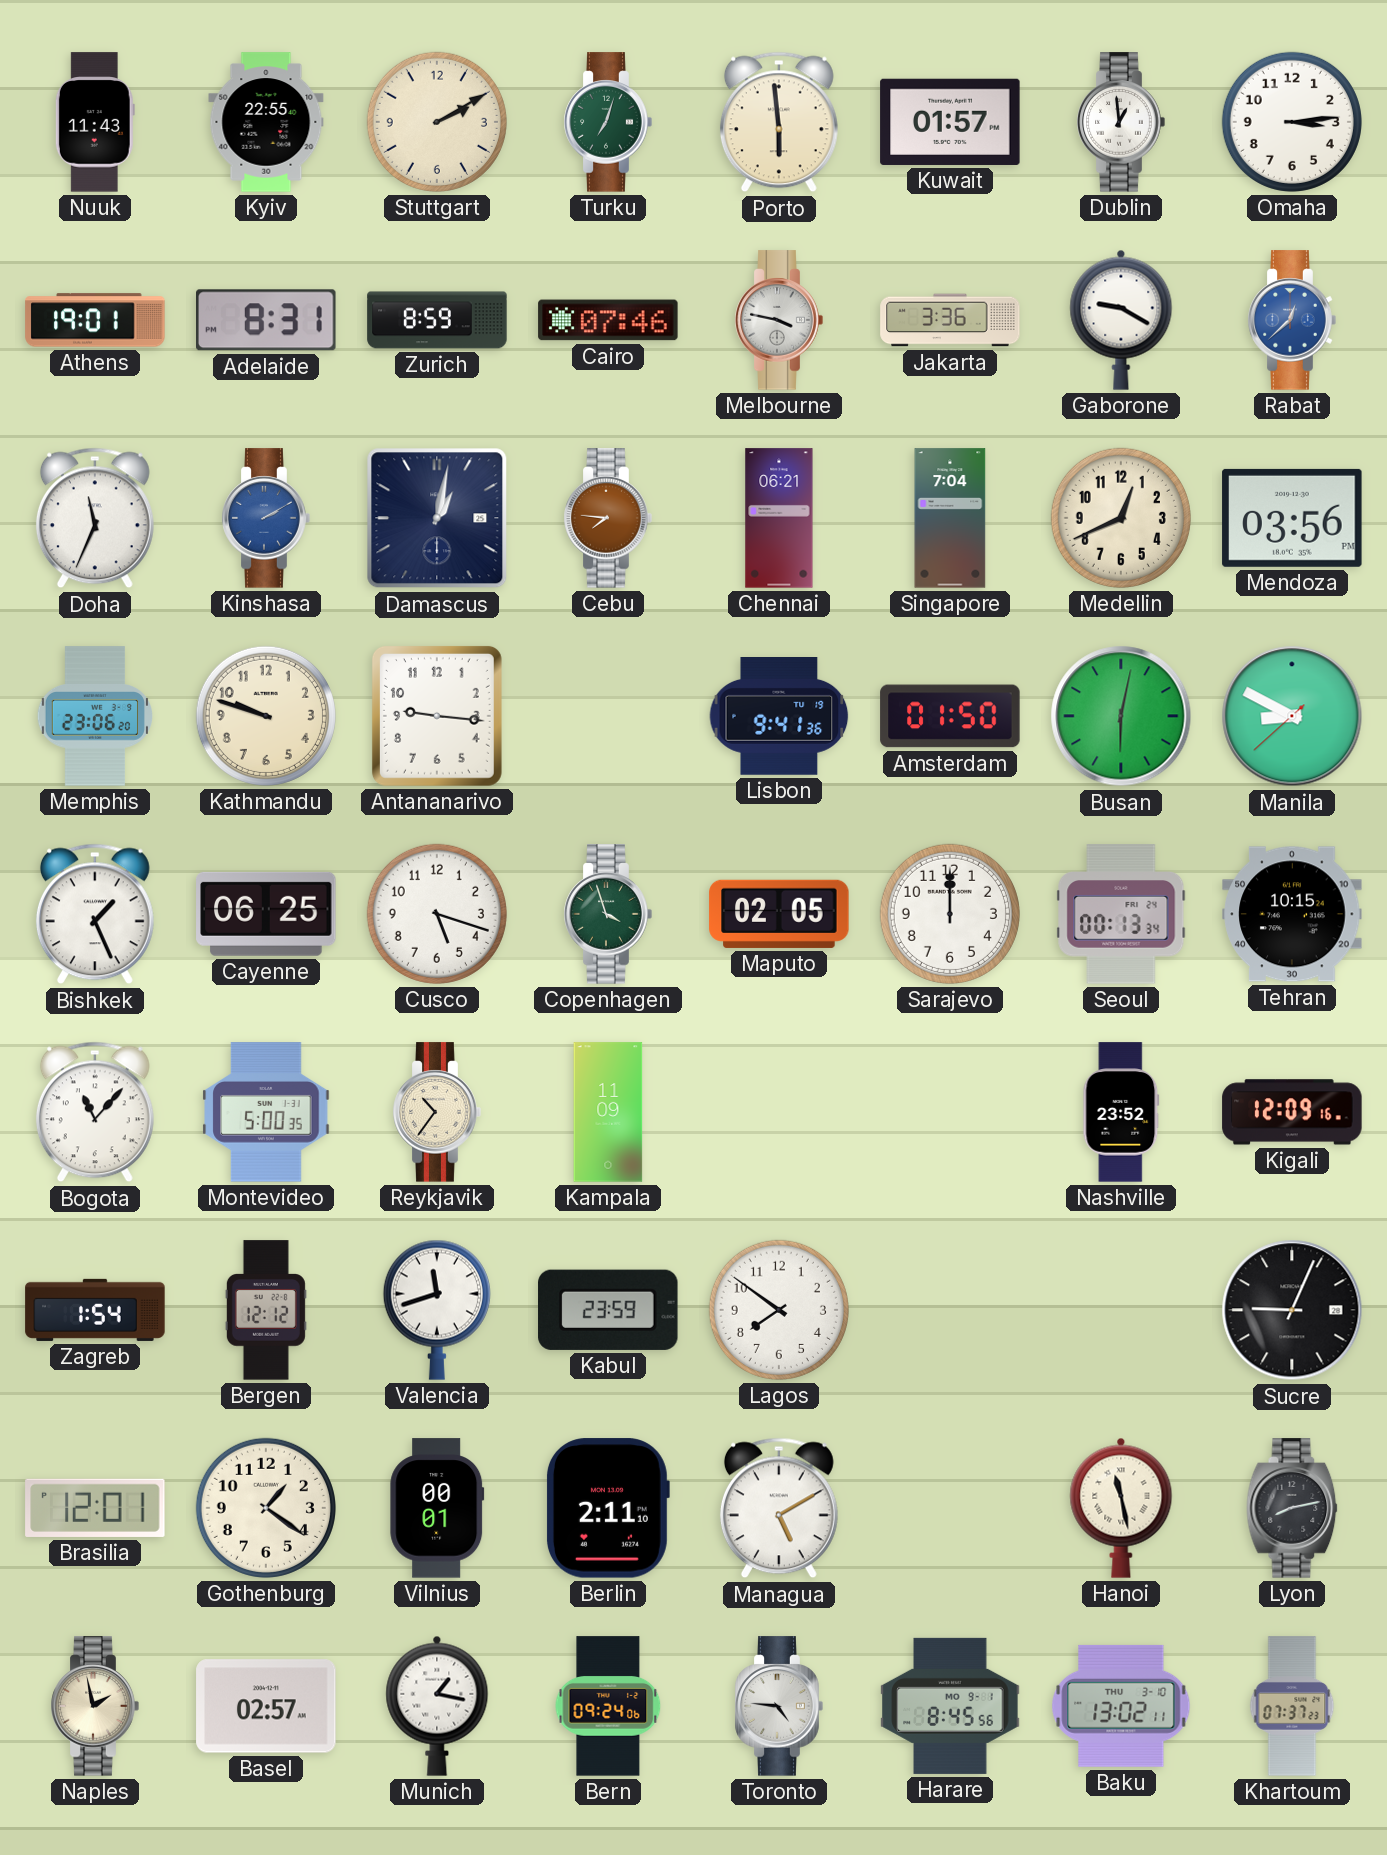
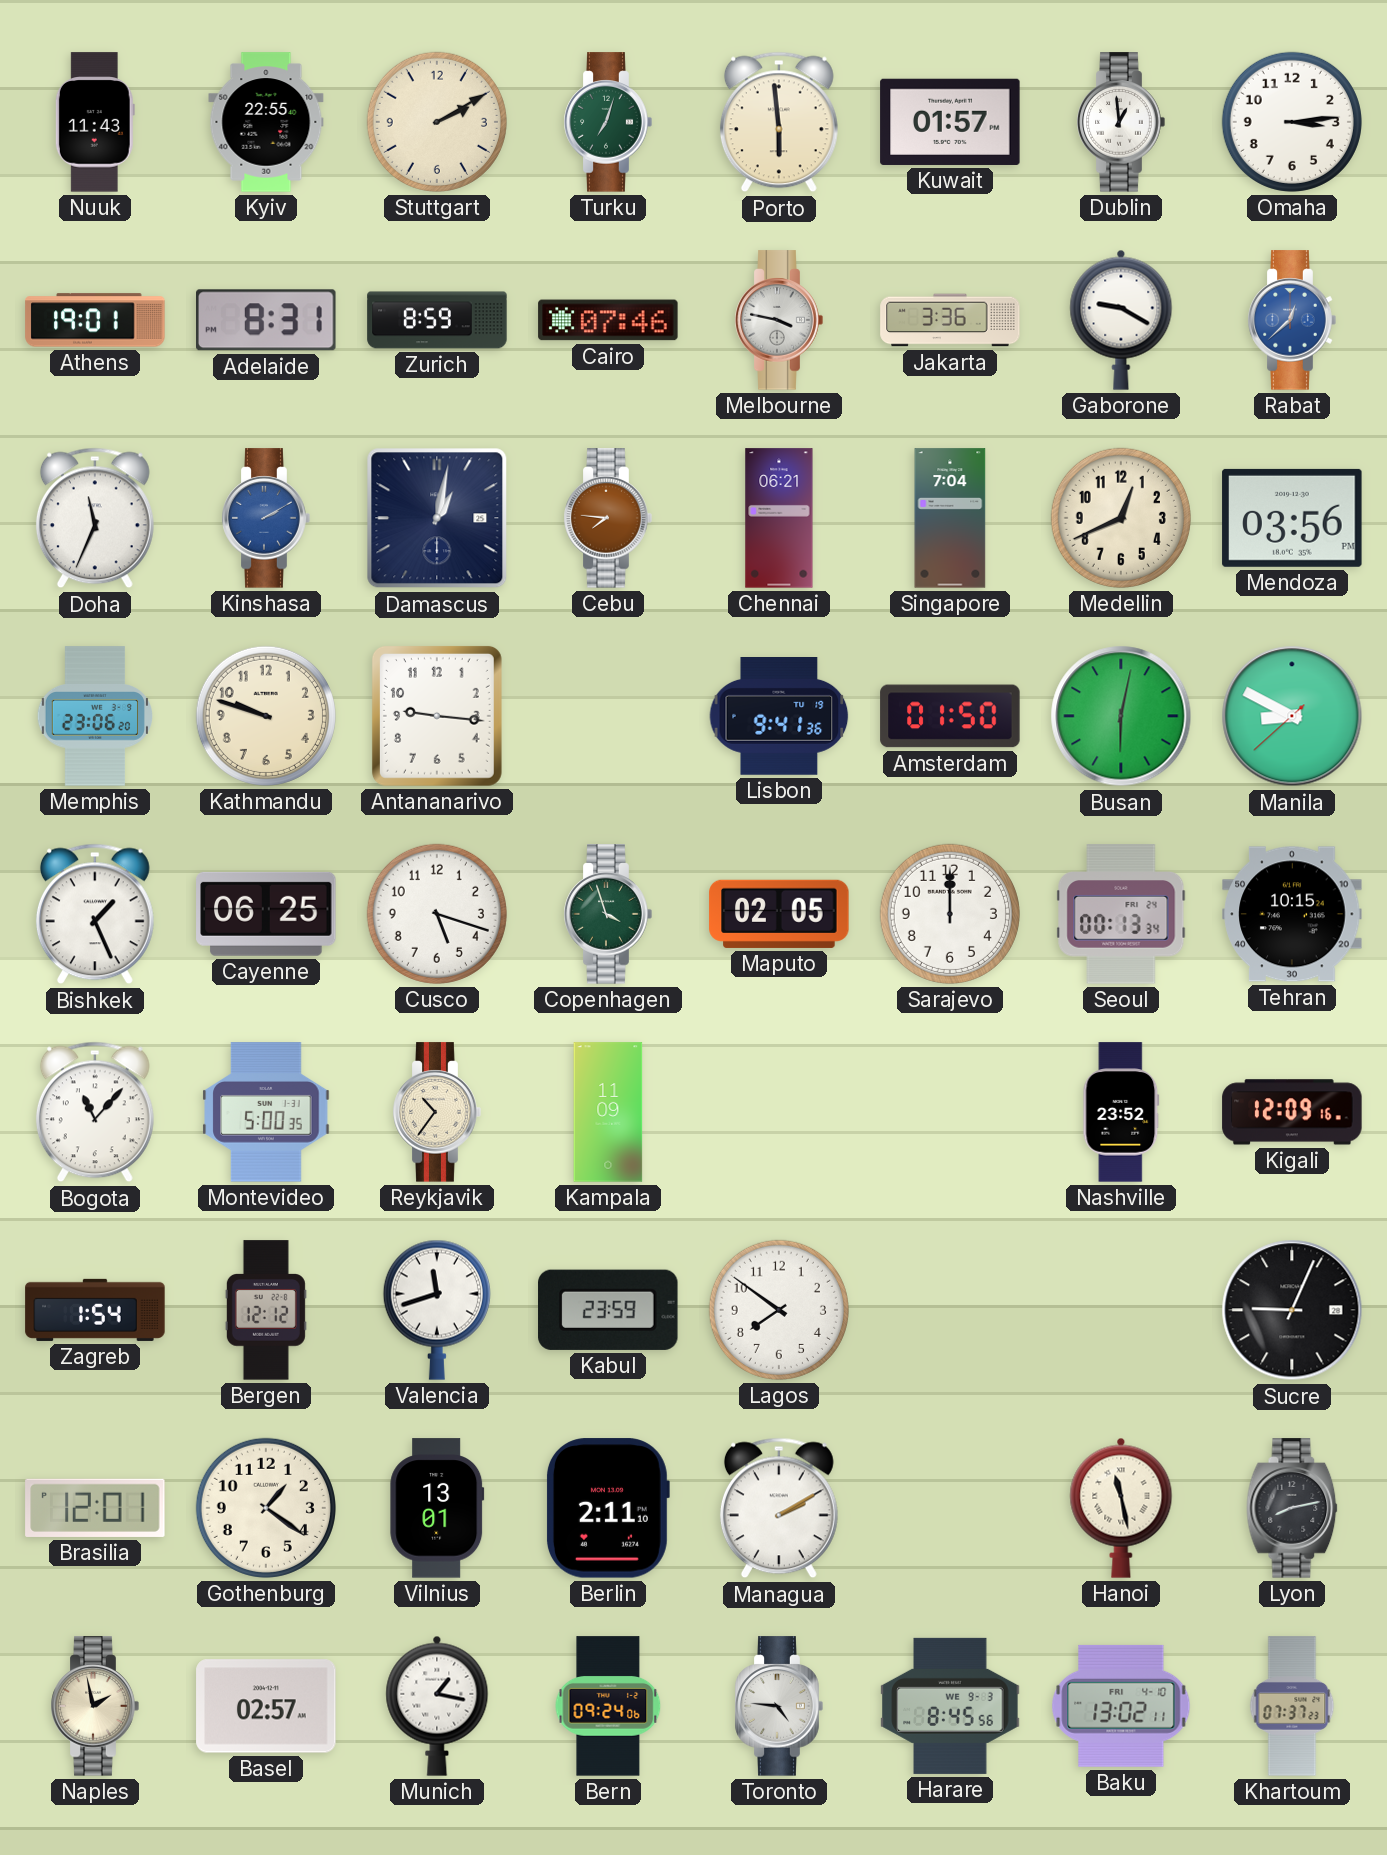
Vilnius: 00:01 -> 13:01
Managua: 5:10 -> 2:10
Harare date: MO 9-1 -> WE 9-3
Baku date: THU 3-10 -> FRI 4-10
